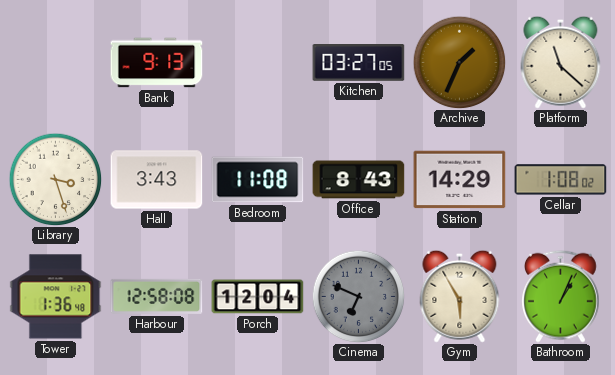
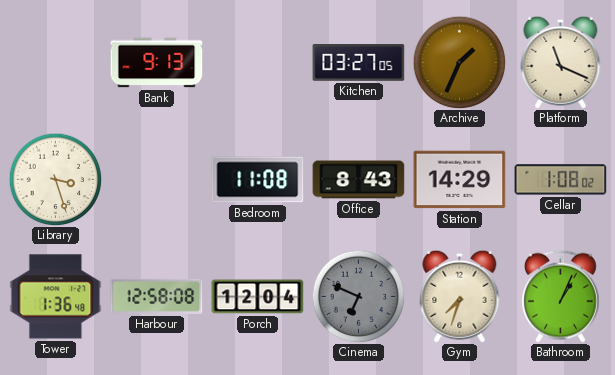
Platform: 11:22 -> 11:19
Hall: 3:43 -> none
Gym: 5:55 -> 7:33
